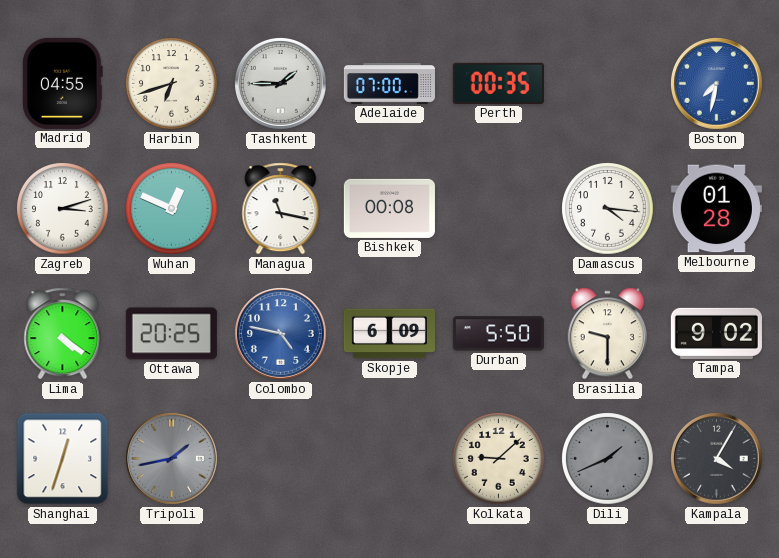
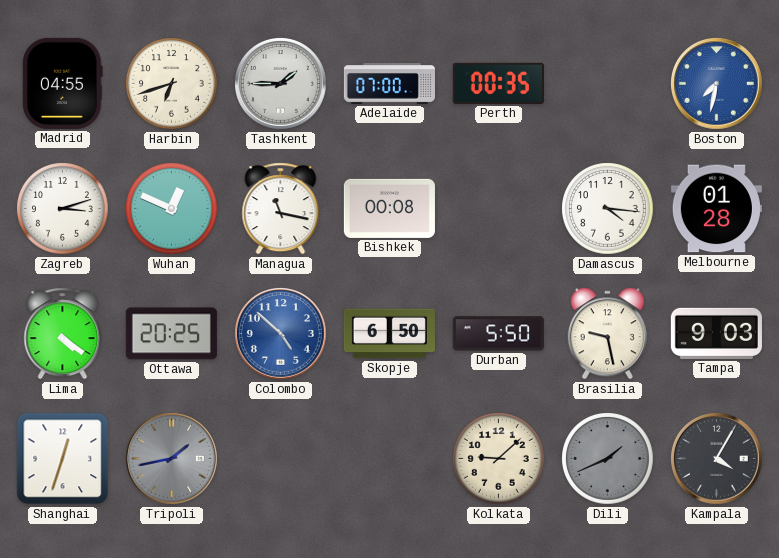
Colombo: 4:47 -> 4:52
Skopje: 6:09 -> 6:50
Brasilia: 9:30 -> 9:28
Tampa: 9:02 -> 9:03
